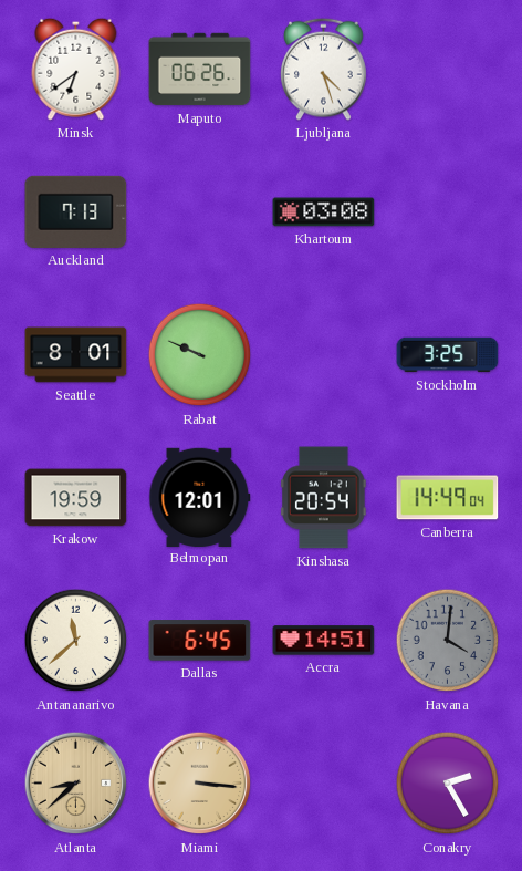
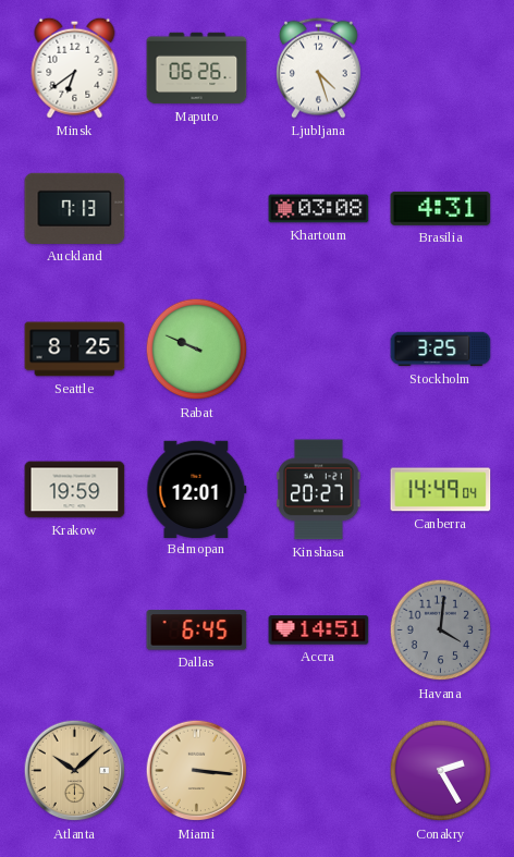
Brasilia: none -> 4:31
Seattle: 8:01 -> 8:25
Kinshasa: 20:54 -> 20:27
Antananarivo: 11:38 -> none
Atlanta: 8:38 -> 10:08
